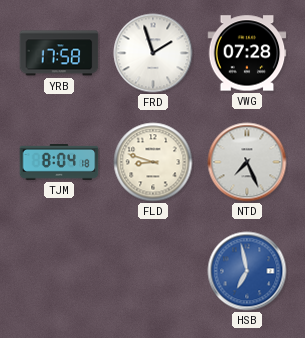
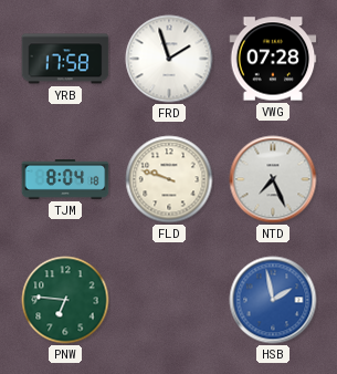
FLD: 8:48 -> 9:48
PNW: none -> 6:46
HSB: 6:58 -> 1:58
